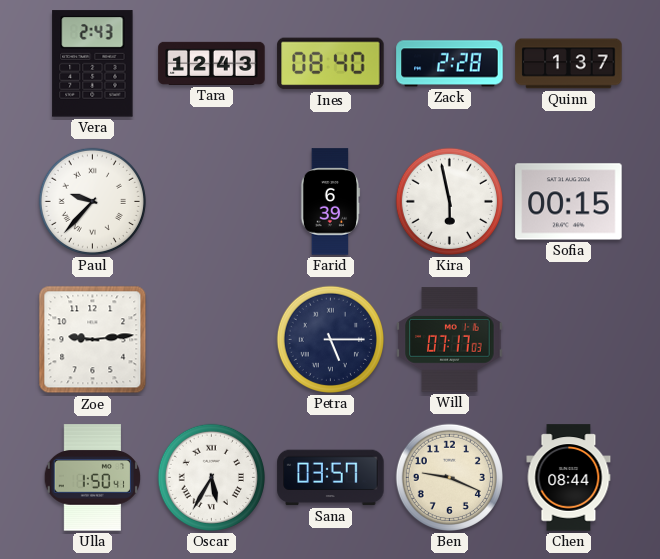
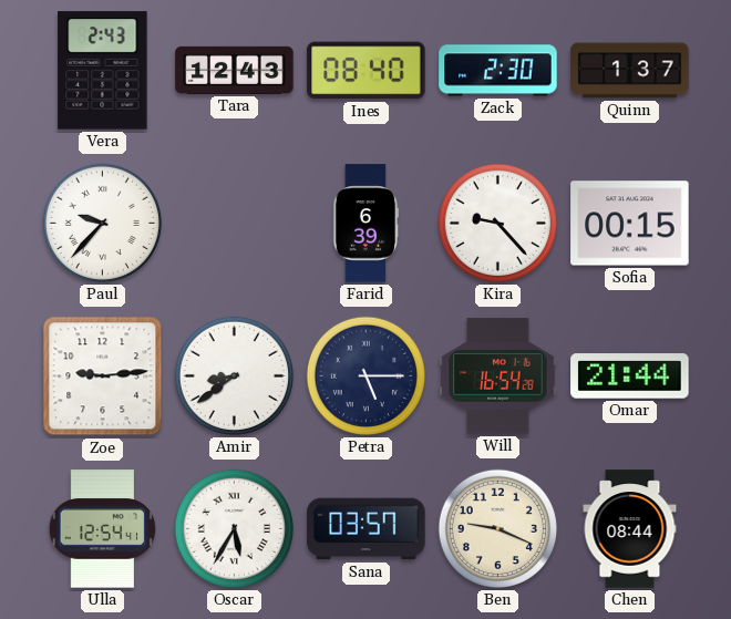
Zack: 2:28 -> 2:30
Kira: 5:58 -> 9:23
Amir: none -> 8:39
Will: 07:17 -> 16:54
Omar: none -> 21:44
Ulla: 1:50 -> 12:54
